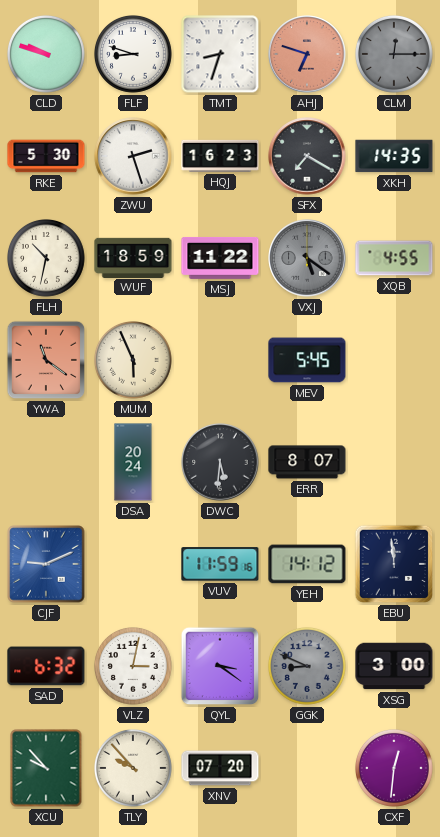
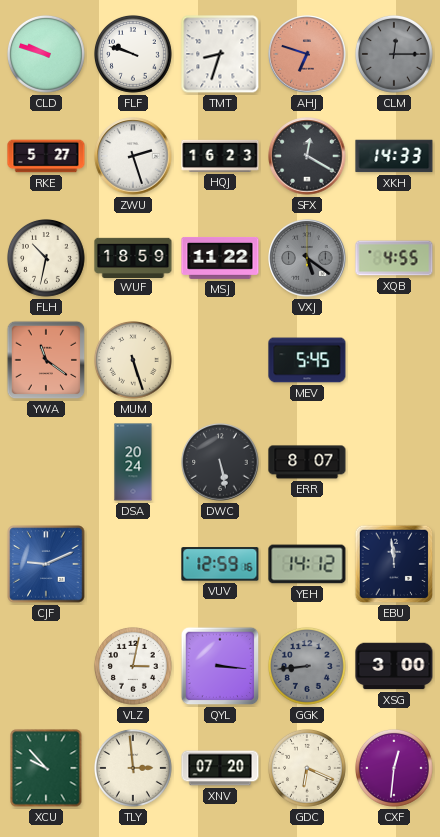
FLF: 8:48 -> 9:48
RKE: 5:30 -> 5:27
SFX: 7:20 -> 12:20
XKH: 14:35 -> 14:33
MUM: 5:56 -> 5:27
DWC: 5:31 -> 5:28
VUV: 11:59 -> 12:59
SAD: 6:32 -> none
QYL: 3:21 -> 3:16
GGK: 8:49 -> 8:44
TLY: 9:53 -> 2:59
GDC: none -> 6:19
